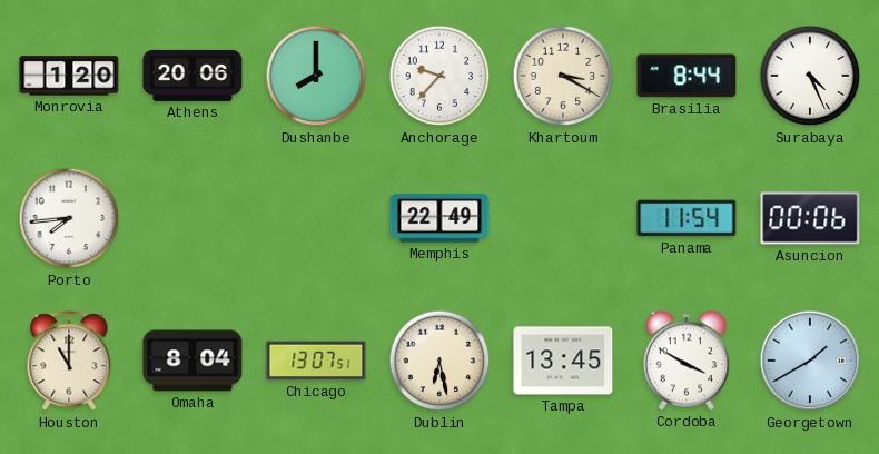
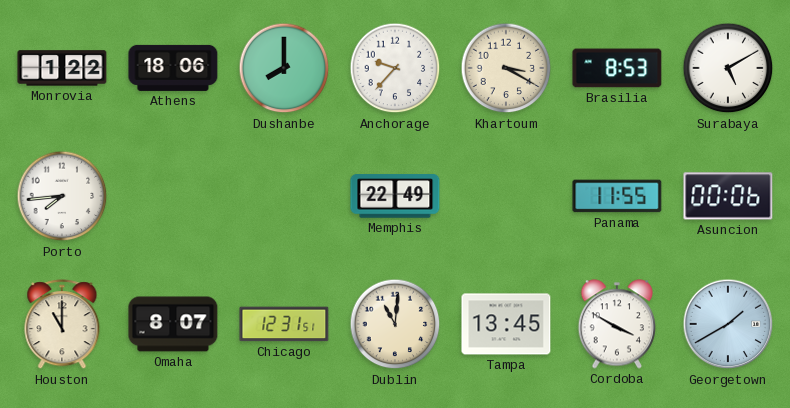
Monrovia: 1:20 -> 1:22
Athens: 20:06 -> 18:06
Brasilia: 8:44 -> 8:53
Surabaya: 4:26 -> 5:10
Panama: 11:54 -> 11:55
Omaha: 8:04 -> 8:07
Chicago: 13:07 -> 12:31
Dublin: 6:28 -> 11:01
